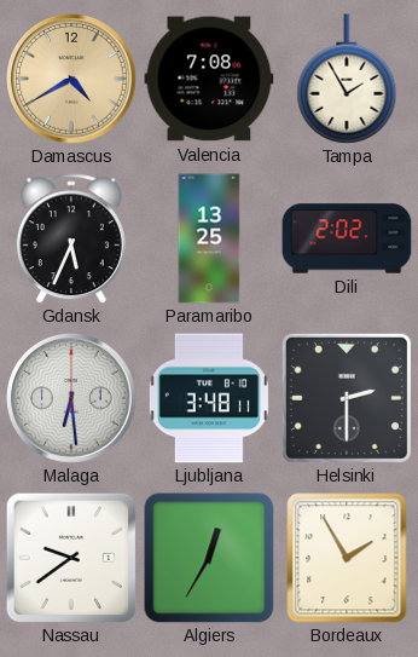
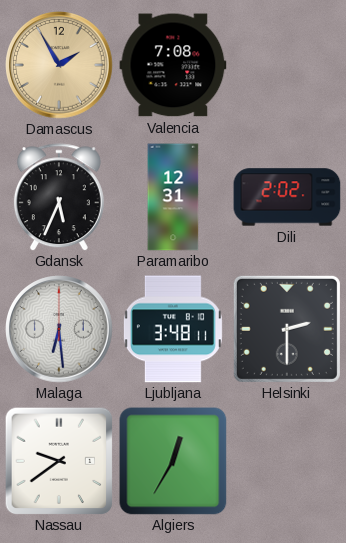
Damascus: 4:40 -> 1:55
Tampa: 1:55 -> none
Paramaribo: 13:25 -> 12:31
Bordeaux: 1:55 -> none
